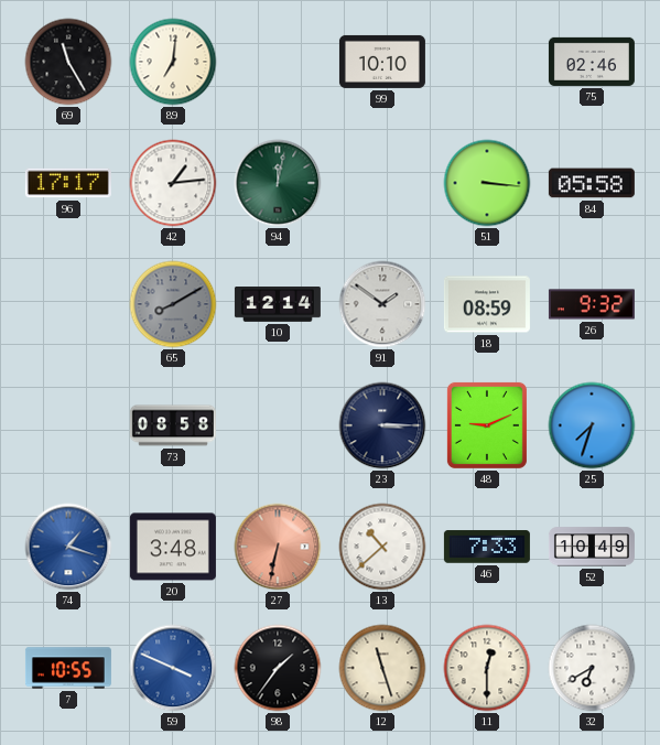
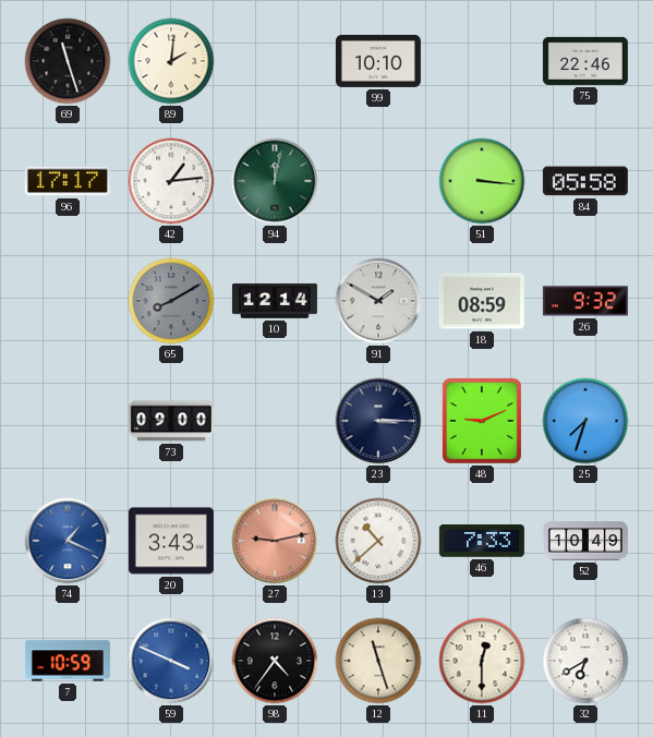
69: 11:25 -> 11:27
89: 7:01 -> 2:01
75: 02:46 -> 22:46
91: 1:51 -> 1:50
73: 08:58 -> 09:00
74: 1:18 -> 1:19
20: 3:48 -> 3:43
27: 6:32 -> 9:13
7: 10:55 -> 10:59
98: 1:36 -> 4:36
